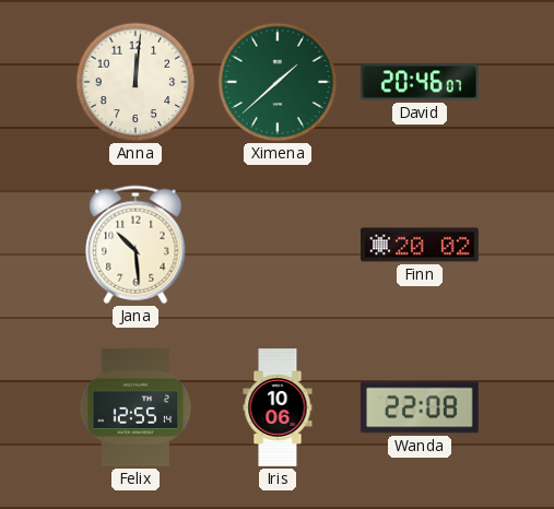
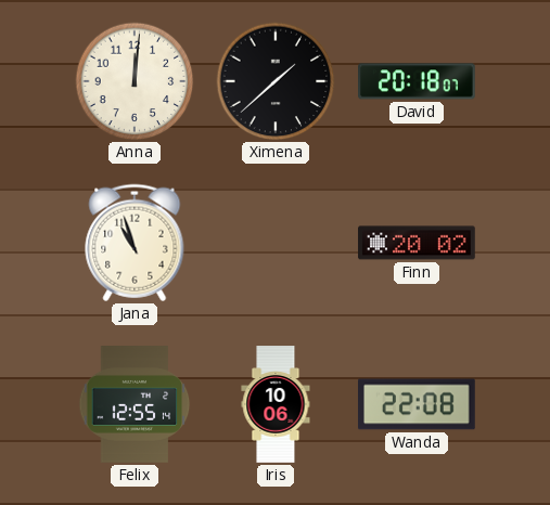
Ximena dial: green -> black
David: 20:46 -> 20:18
Jana: 10:29 -> 10:57
